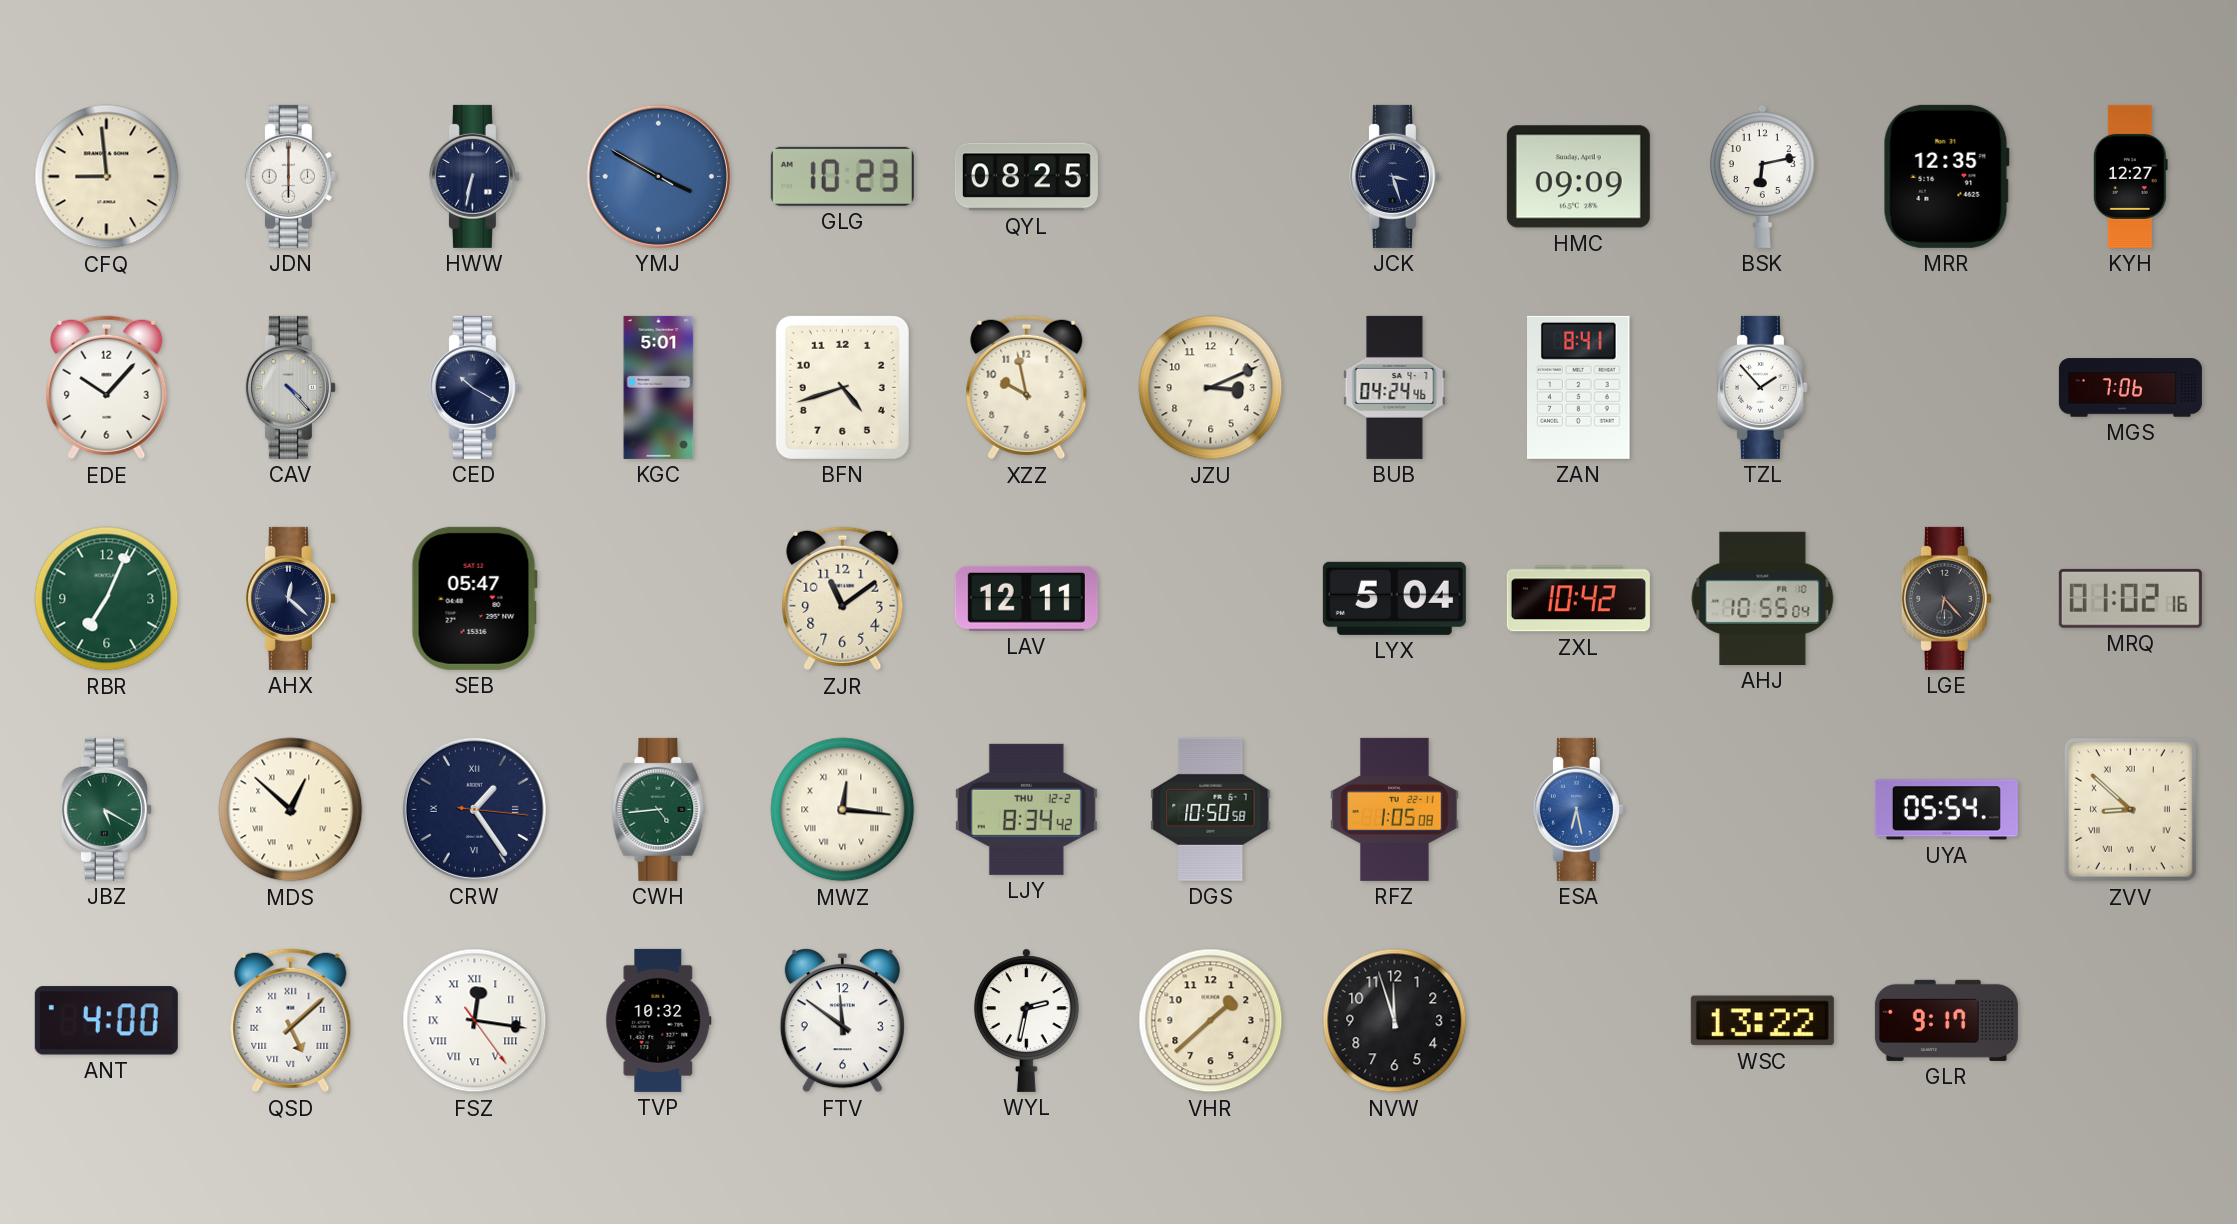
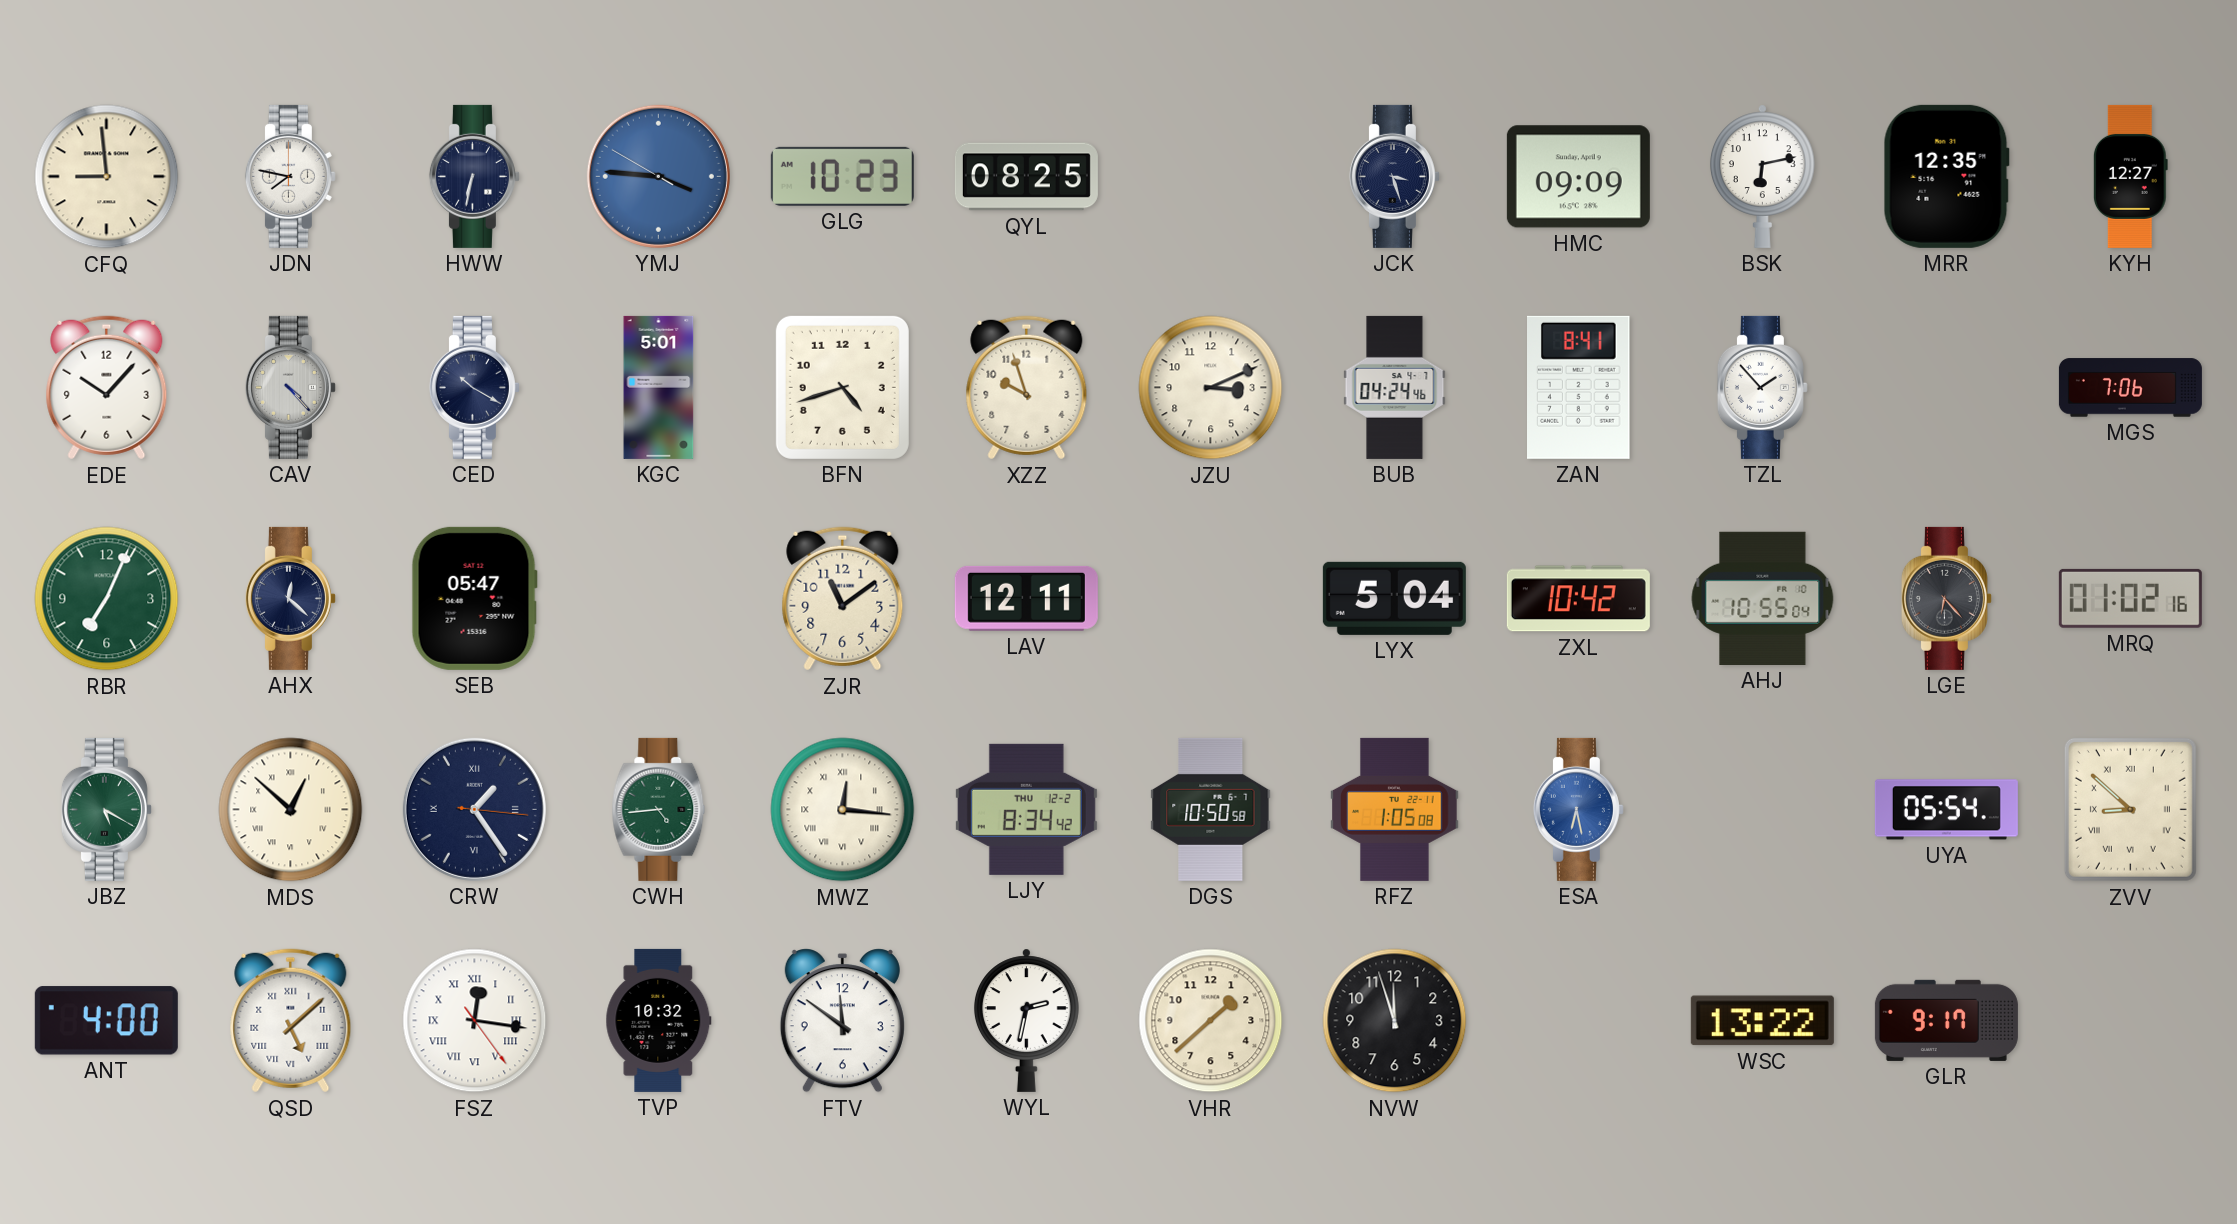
JDN: 6:00 -> 7:47
YMJ: 3:49 -> 3:45
XZZ: 9:58 -> 9:57
